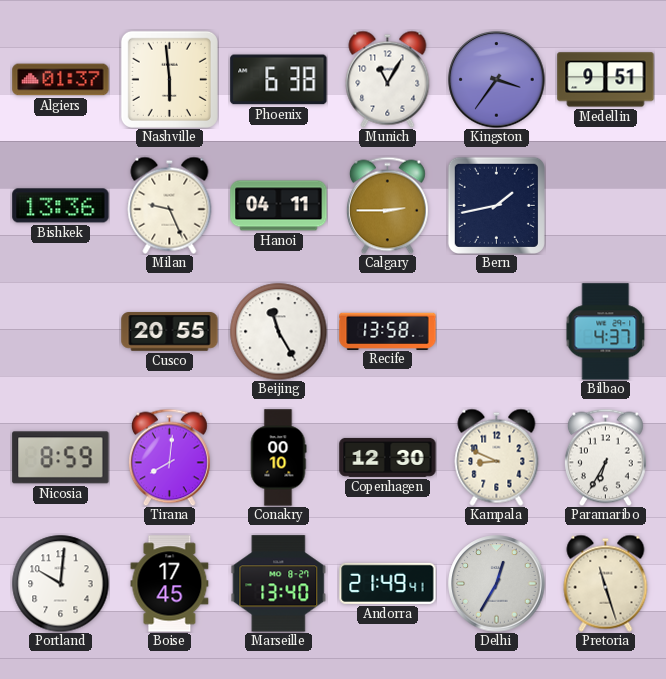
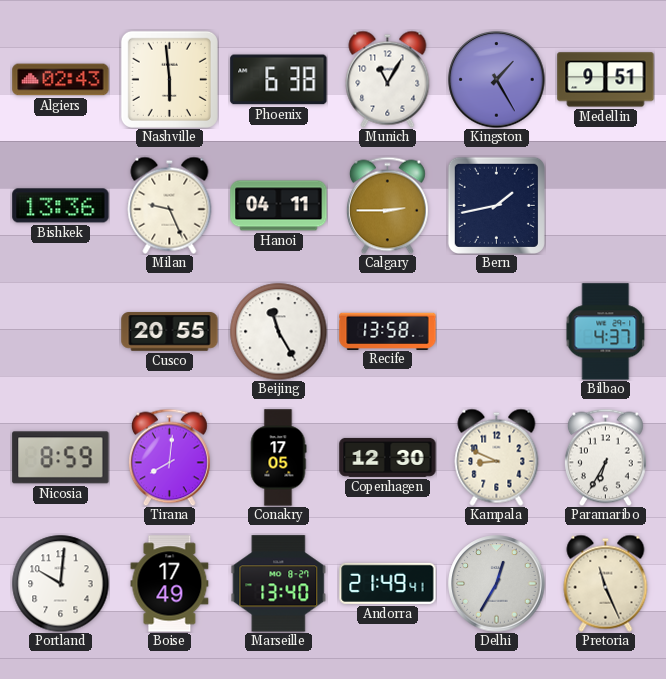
Algiers: 01:37 -> 02:43
Kingston: 3:36 -> 1:25
Conakry: 00:10 -> 17:05
Boise: 17:45 -> 17:49
Pretoria: 11:27 -> 11:26
